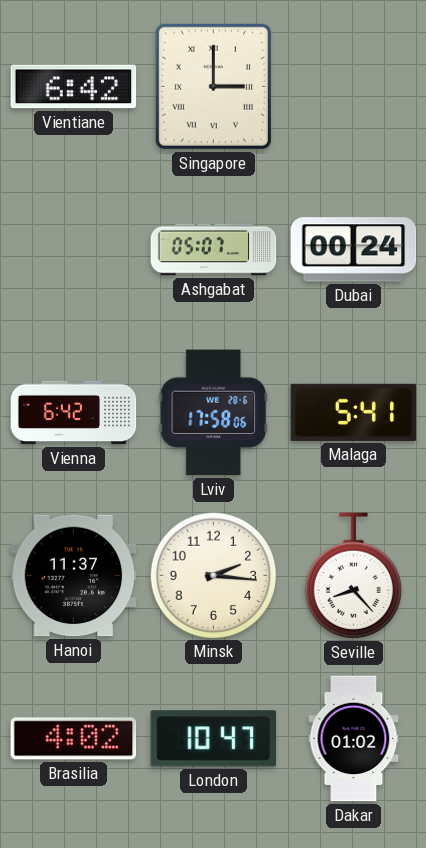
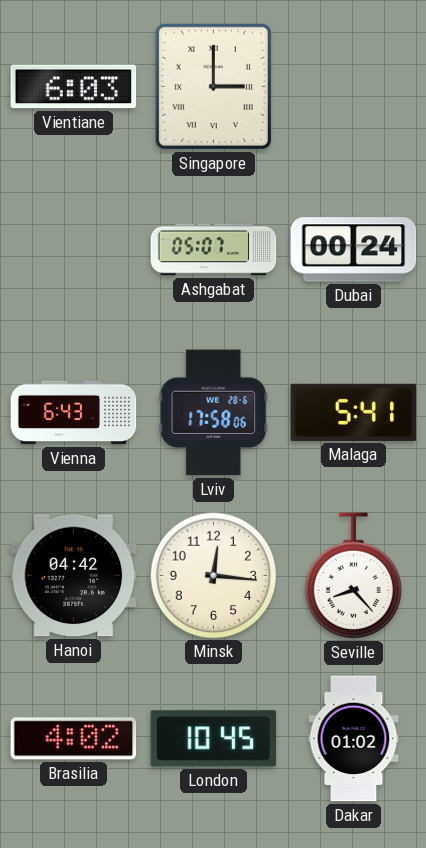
Vientiane: 6:42 -> 6:03
Vienna: 6:42 -> 6:43
Hanoi: 11:37 -> 04:42
Minsk: 2:16 -> 12:16
London: 10:47 -> 10:45
